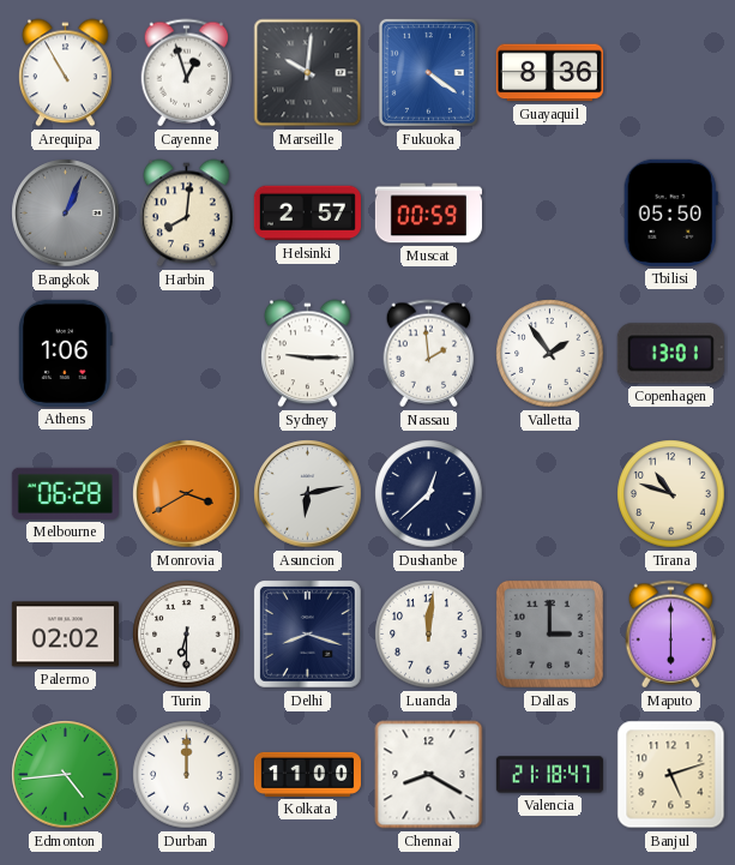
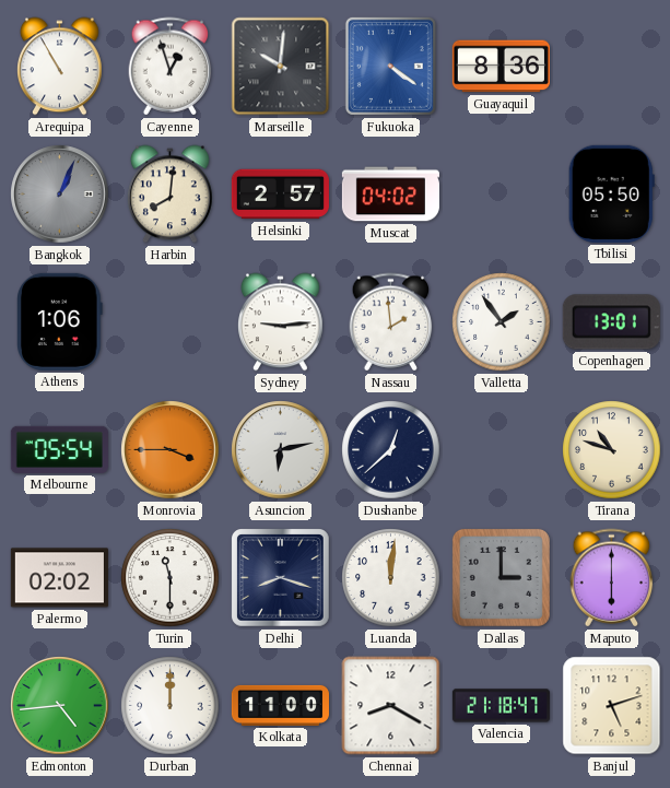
Muscat: 00:59 -> 04:02
Sydney: 9:15 -> 9:14
Melbourne: 06:28 -> 05:54
Monrovia: 3:40 -> 3:45
Turin: 6:30 -> 11:30
